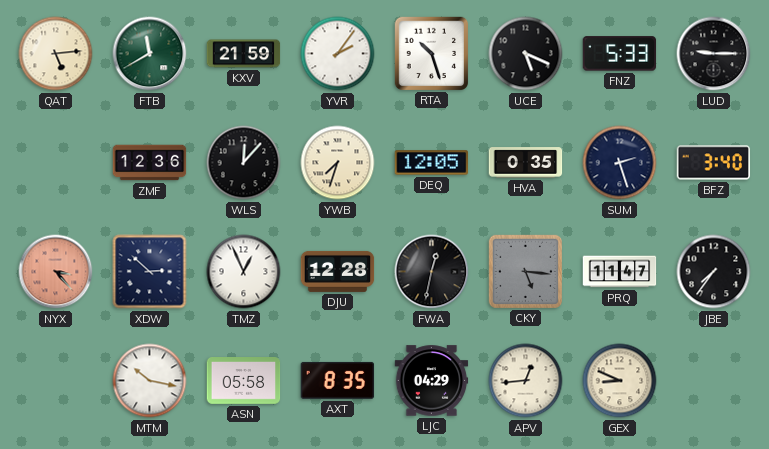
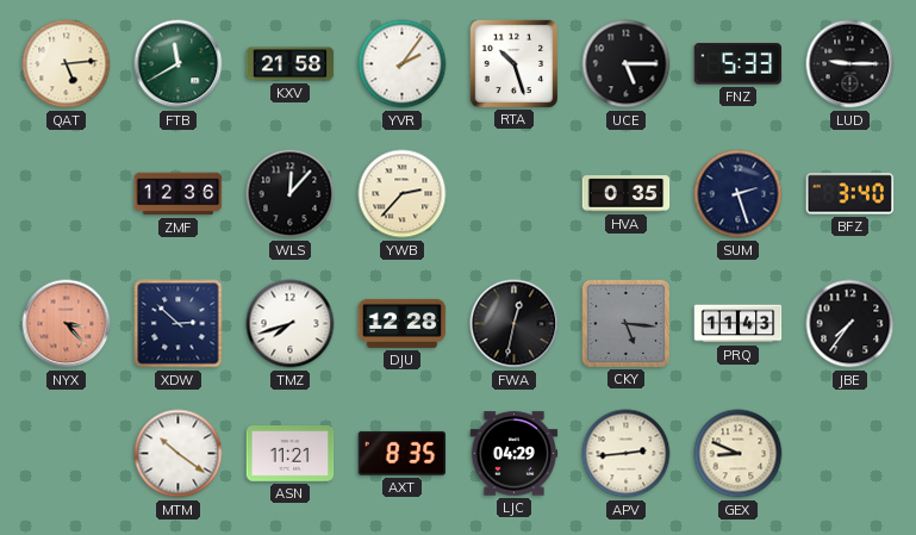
KXV: 21:59 -> 21:58
UCE: 5:19 -> 5:15
YWB: 7:33 -> 2:37
DEQ: 12:05 -> none
TMZ: 12:56 -> 7:42
PRQ: 11:47 -> 11:43
MTM: 10:17 -> 10:21
ASN: 05:58 -> 11:21
APV: 12:44 -> 2:44
